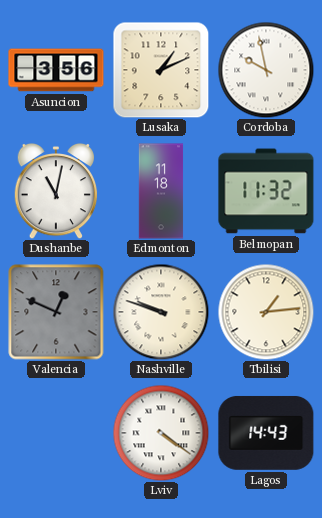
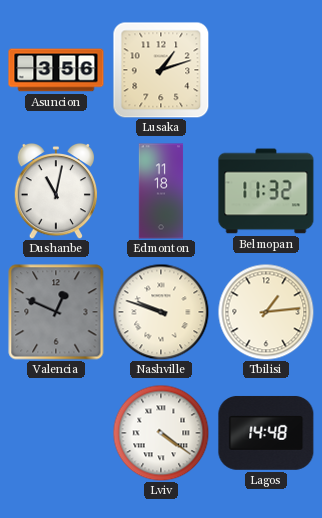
Lusaka: 1:11 -> 1:12
Cordoba: 9:58 -> none
Lagos: 14:43 -> 14:48
